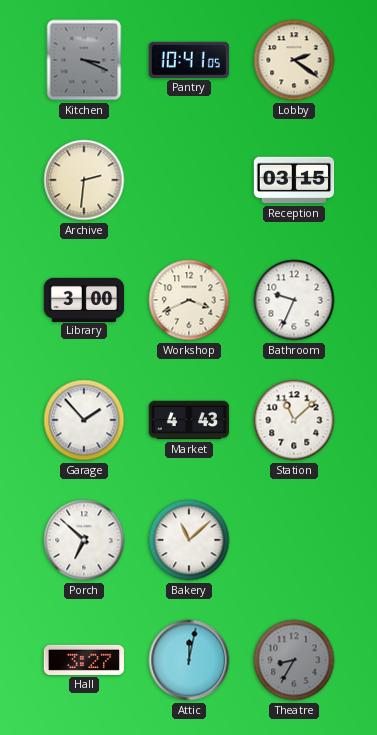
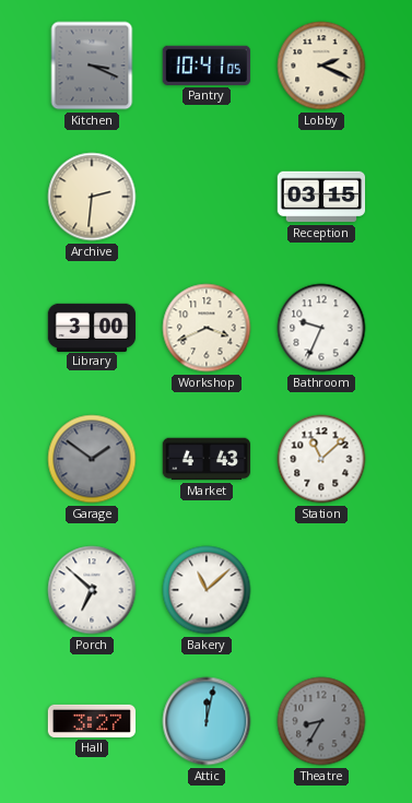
Lobby: 2:21 -> 2:19
Garage: 1:53 -> 1:51
Garage dial: white -> grey
